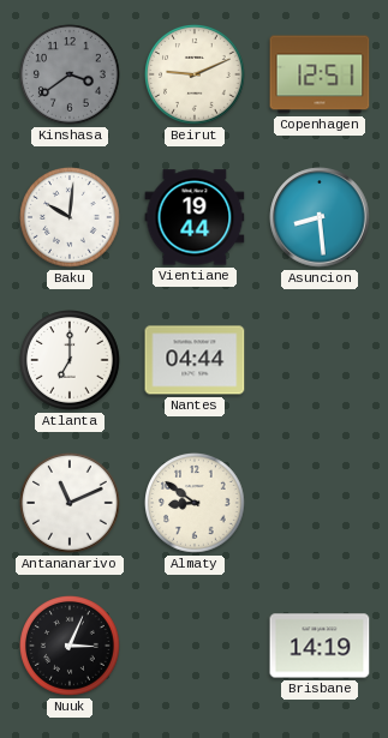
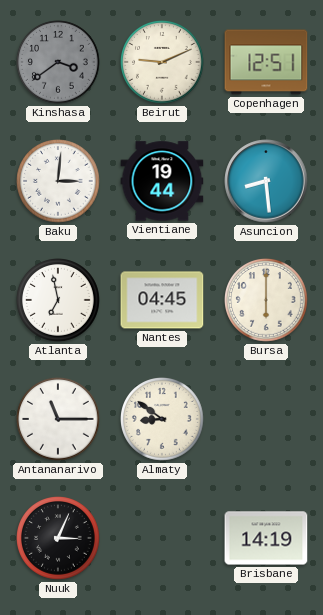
Baku: 10:01 -> 3:01
Atlanta: 7:00 -> 6:58
Nantes: 04:44 -> 04:45
Bursa: none -> 6:00
Antananarivo: 11:11 -> 11:15
